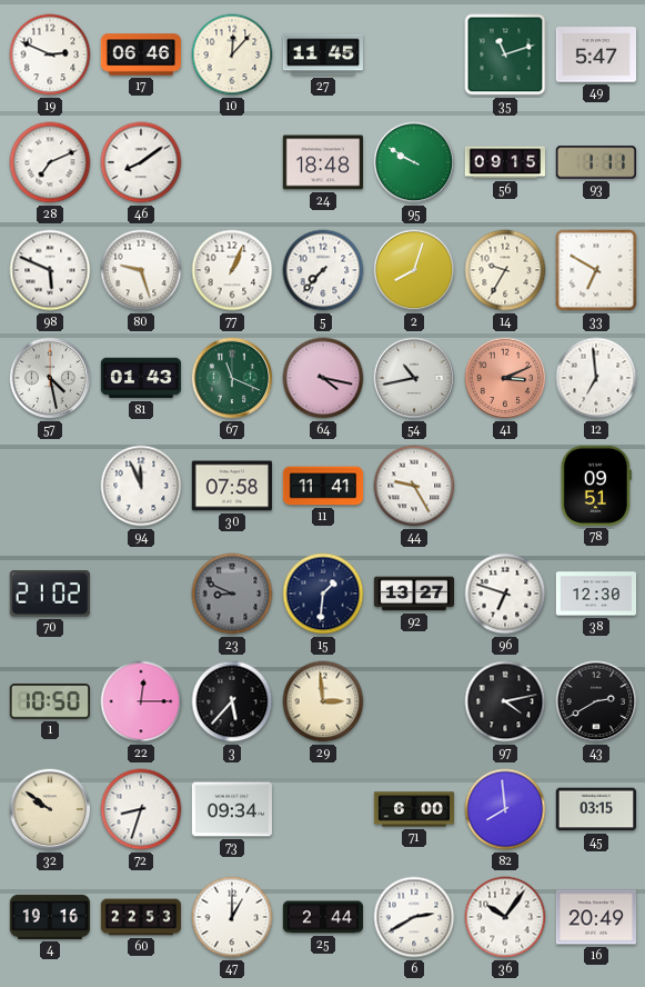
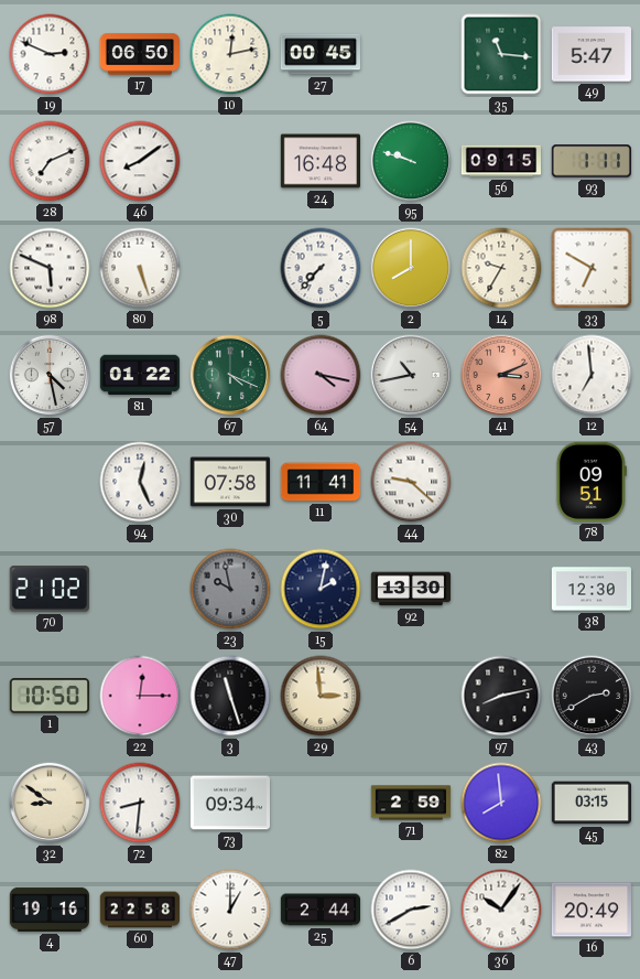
17: 06:46 -> 06:50
10: 12:07 -> 12:13
27: 11:45 -> 00:45
35: 11:12 -> 11:16
24: 18:48 -> 16:48
95: 9:50 -> 9:48
80: 9:27 -> 5:27
77: 1:04 -> none
2: 8:03 -> 8:00
81: 01:43 -> 01:22
67: 11:19 -> 4:19
94: 11:56 -> 12:26
44: 9:25 -> 9:22
23: 8:49 -> 9:58
15: 1:31 -> 2:02
92: 13:27 -> 13:30
96: 6:48 -> none
3: 5:37 -> 11:27
97: 4:13 -> 8:13
32: 9:51 -> 8:51
72: 8:33 -> 8:31
71: 6:00 -> 2:59
60: 22:53 -> 22:58
